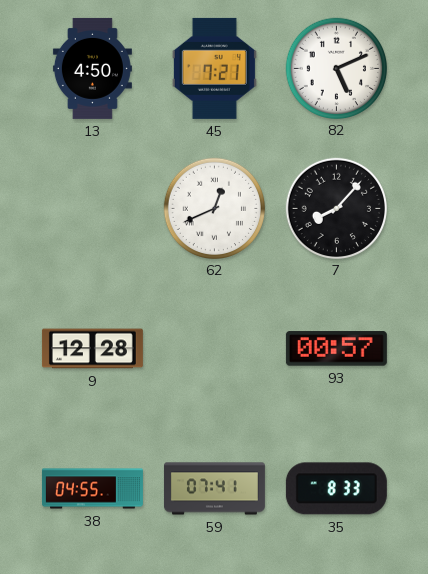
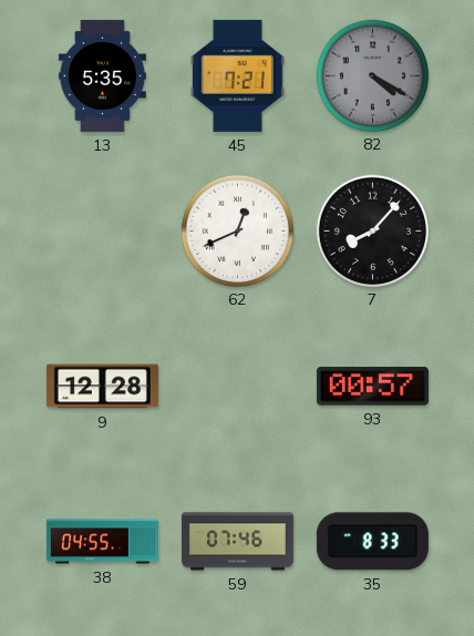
13: 4:50 -> 5:35
82: 5:11 -> 4:20
82 dial: white -> grey
59: 07:41 -> 07:46
